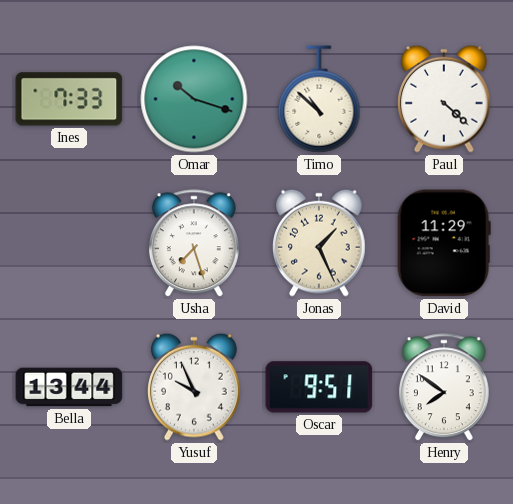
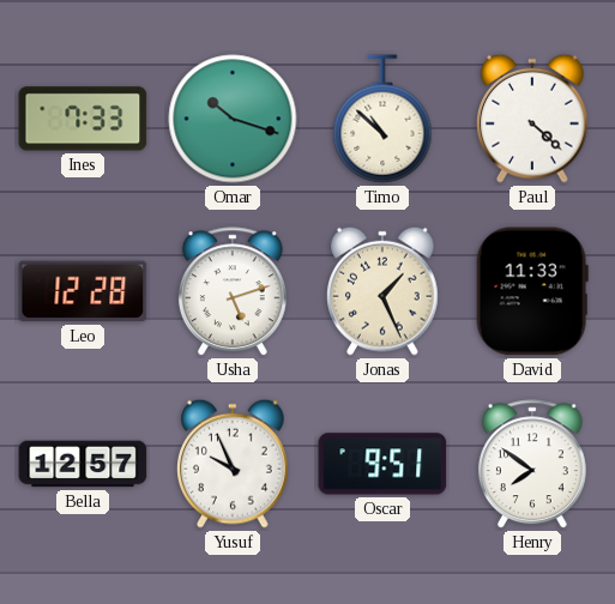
Leo: none -> 12:28
Usha: 7:27 -> 5:12
David: 11:29 -> 11:33
Bella: 13:44 -> 12:57
